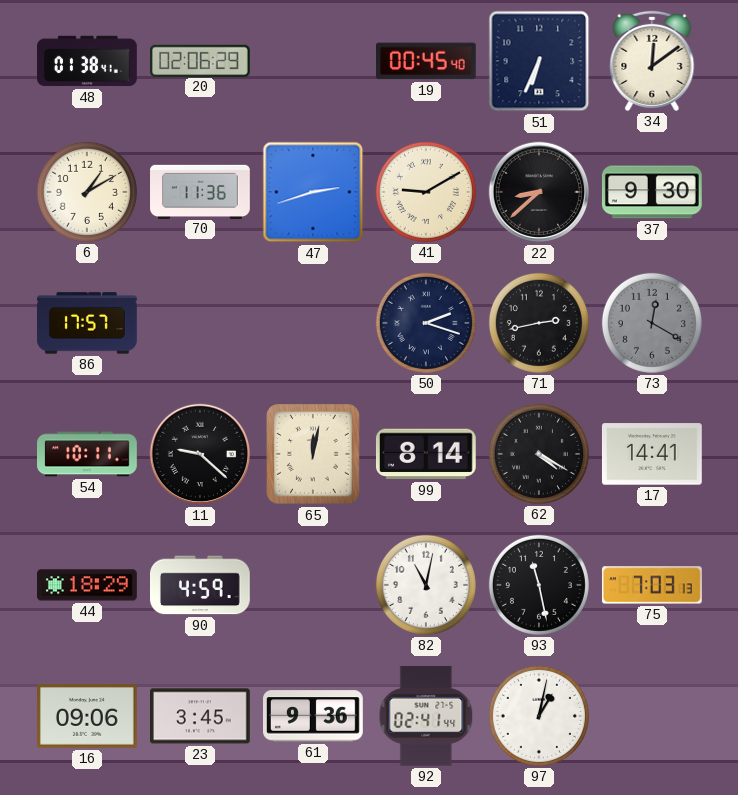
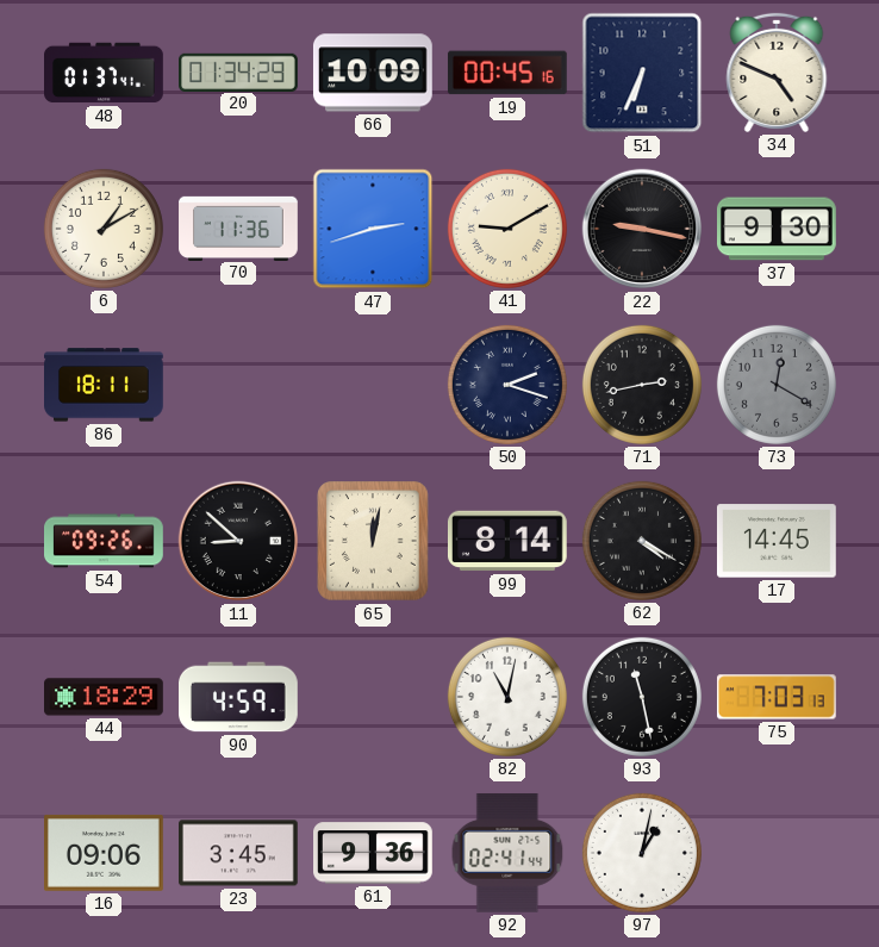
48: 01:38 -> 01:37
20: 02:06 -> 01:34
66: none -> 10:09
19: 00:45:40 -> 00:45:16
34: 12:09 -> 4:49
22: 8:38 -> 9:17
86: 17:57 -> 18:11
54: 10:11 -> 09:26
11: 9:22 -> 8:52
17: 14:41 -> 14:45
